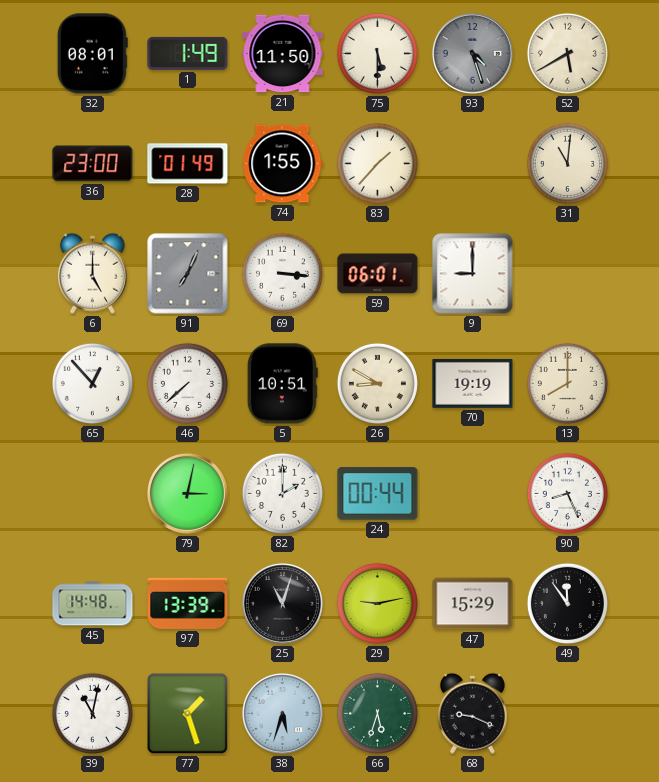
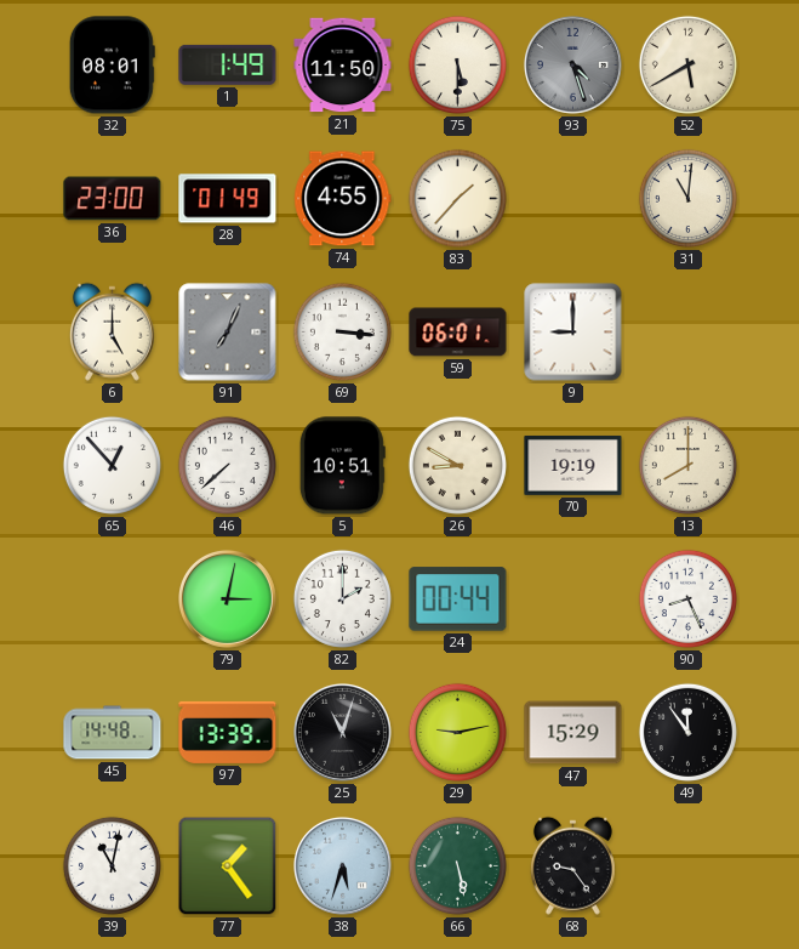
74: 1:55 -> 4:55
77: 1:27 -> 1:24
66: 5:33 -> 5:28
68: 9:19 -> 9:24
